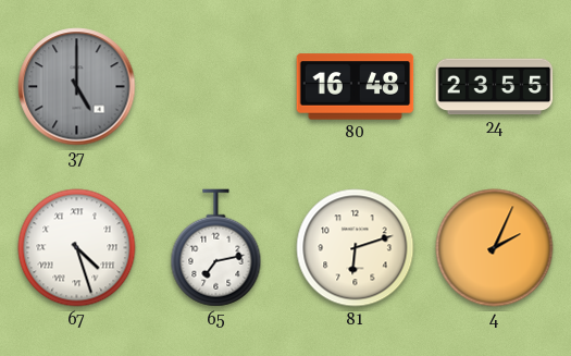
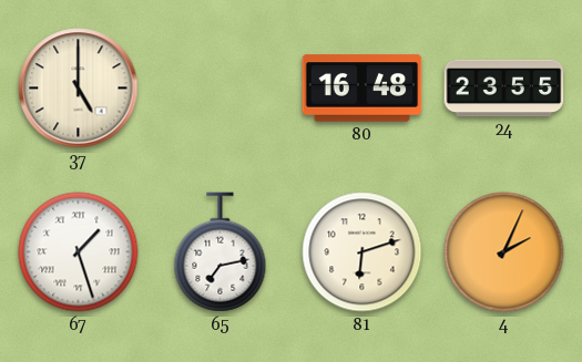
37 dial: grey -> cream
67: 4:27 -> 1:27
